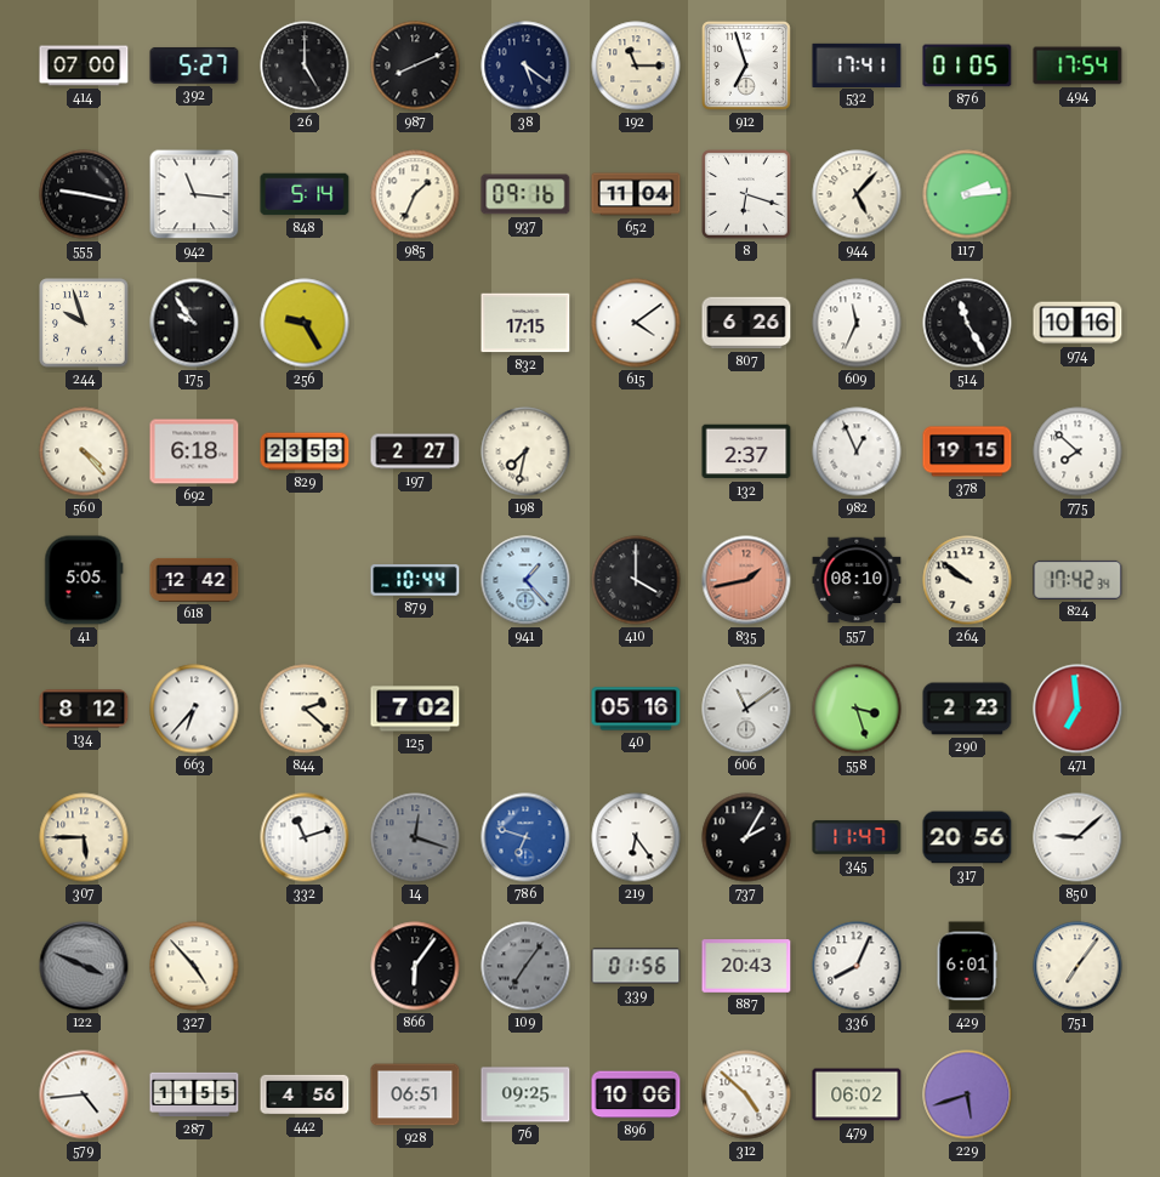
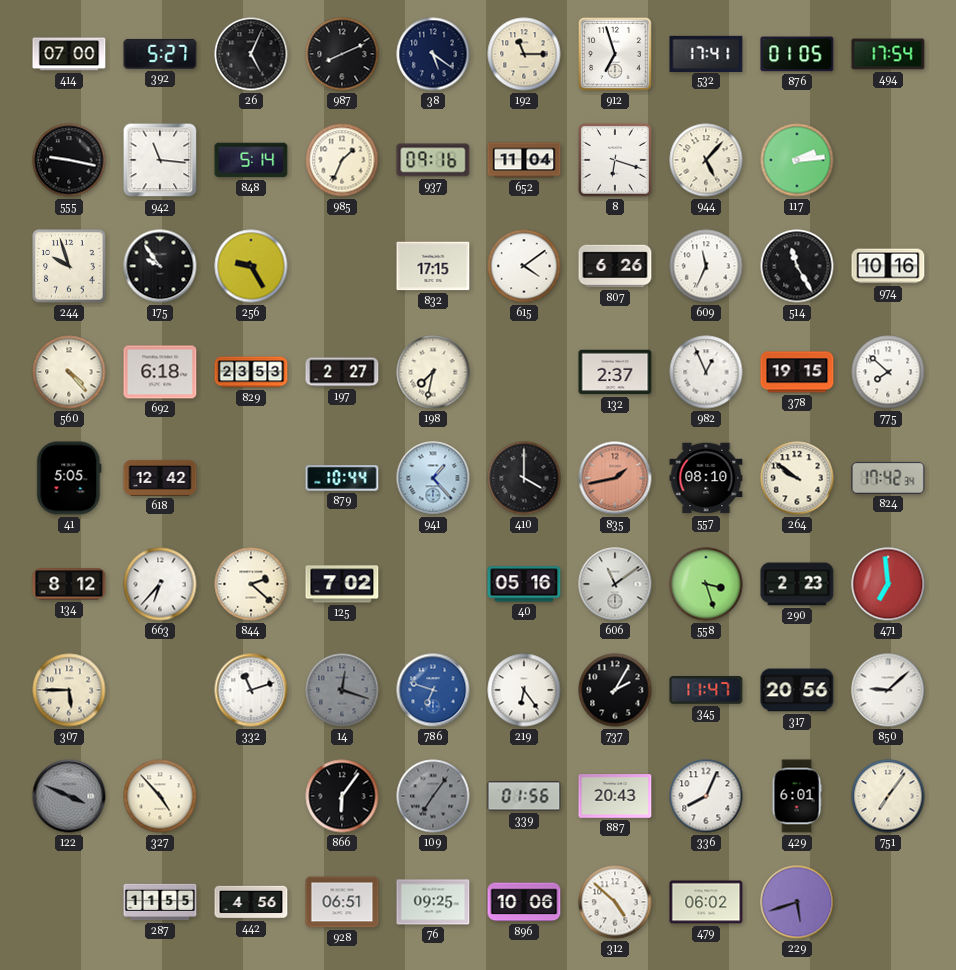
26: 5:00 -> 5:04
579: 4:44 -> none
